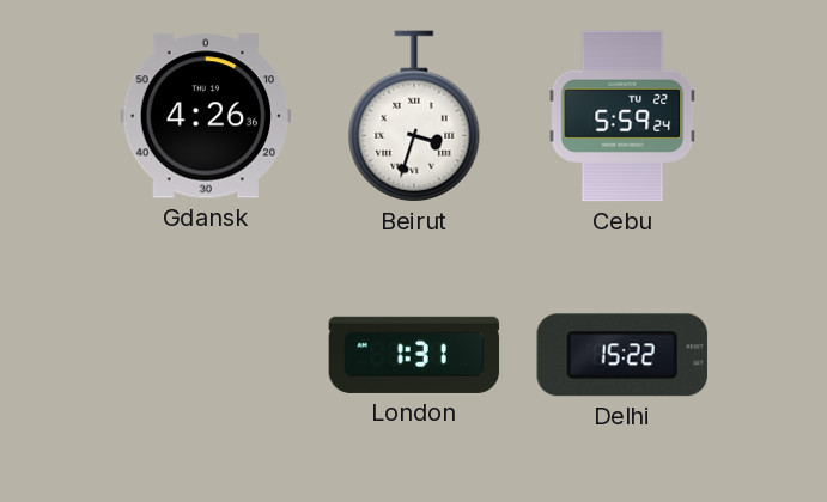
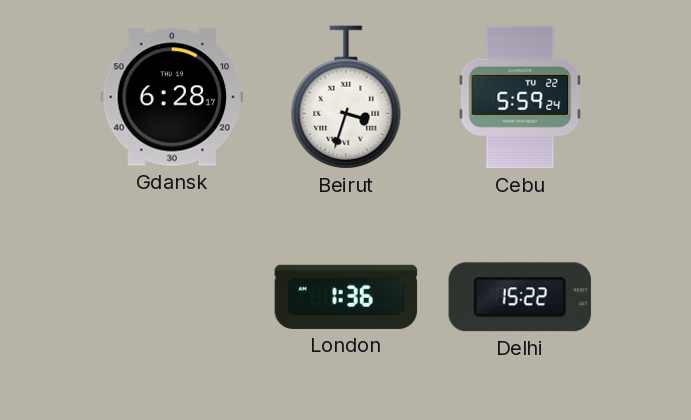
Gdansk: 4:26 -> 6:28
London: 1:31 -> 1:36
